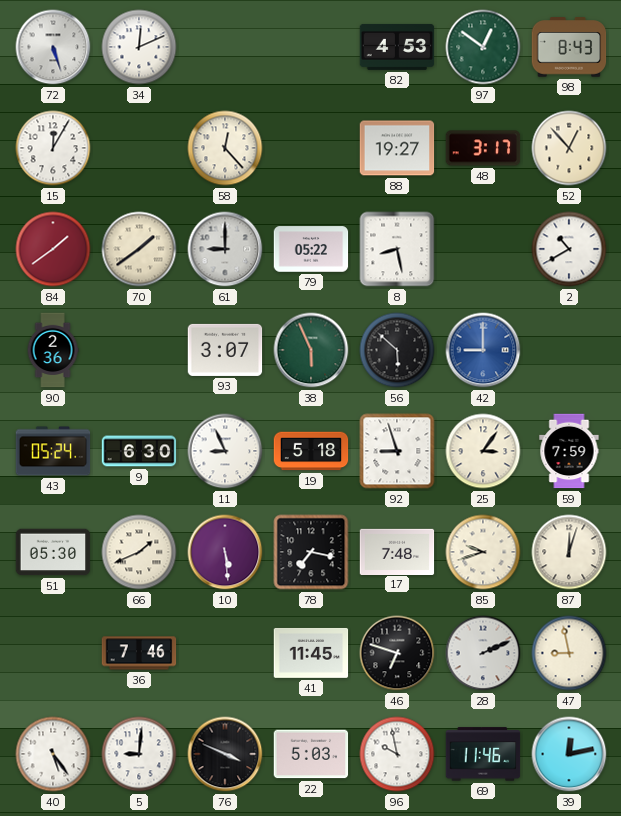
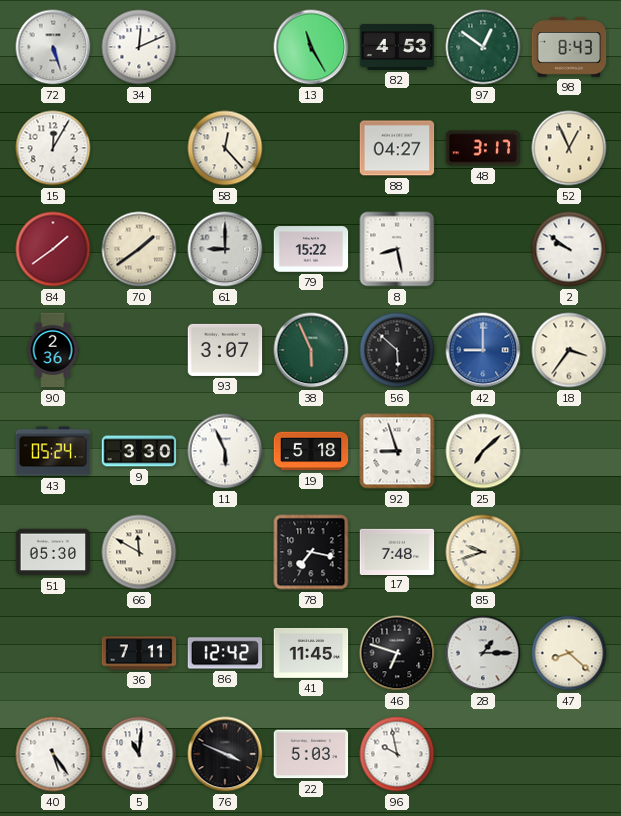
13: none -> 11:25
88: 19:27 -> 04:27
52: 12:53 -> 12:56
79: 05:22 -> 15:22
2: 10:40 -> 9:51
18: none -> 3:36
9: 6:30 -> 3:30
11: 8:56 -> 5:56
25: 3:06 -> 7:08
59: 7:59 -> none
66: 1:41 -> 11:50
10: 5:29 -> none
87: 12:03 -> none
36: 7:46 -> 7:11
86: none -> 12:42
28: 2:11 -> 1:15
47: 8:58 -> 8:22
5: 9:01 -> 11:01
69: 11:46 -> none
39: 12:13 -> none
